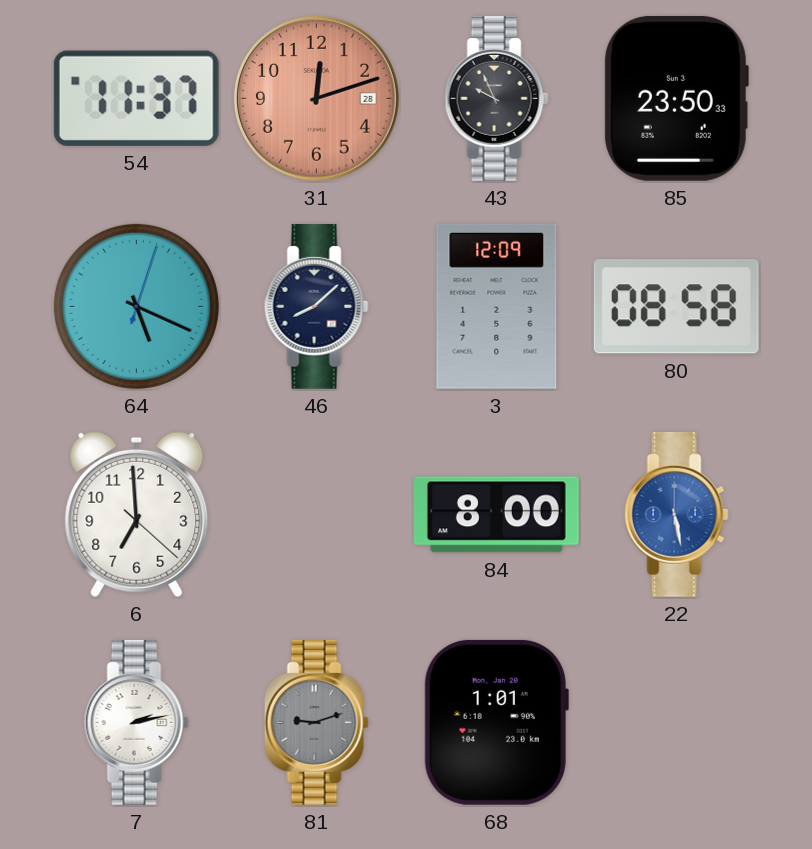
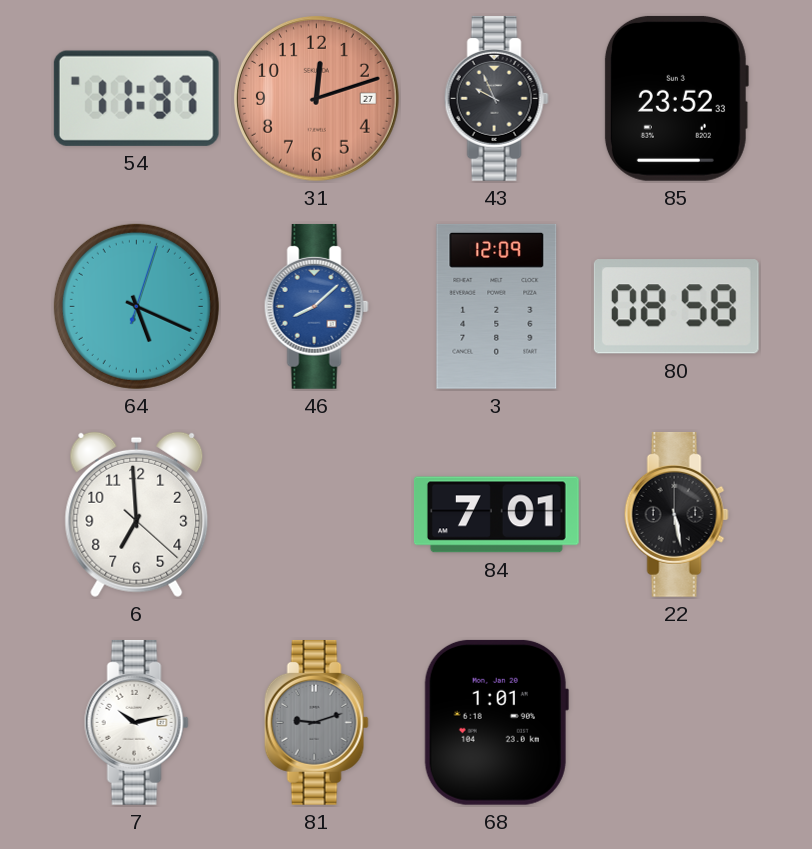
31 date: 28 -> 27
85: 23:50 -> 23:52
46 dial: navy -> blue
84: 8:00 -> 7:01
22 dial: blue -> black
7: 2:13 -> 10:13
